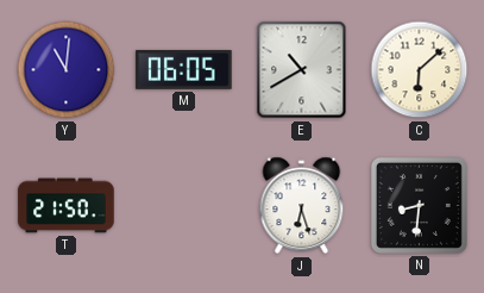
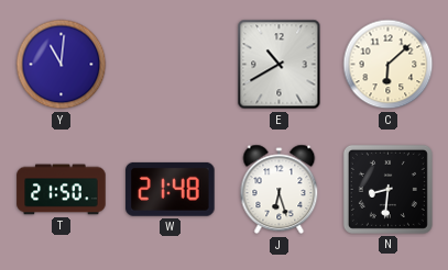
M: 06:05 -> none
W: none -> 21:48
